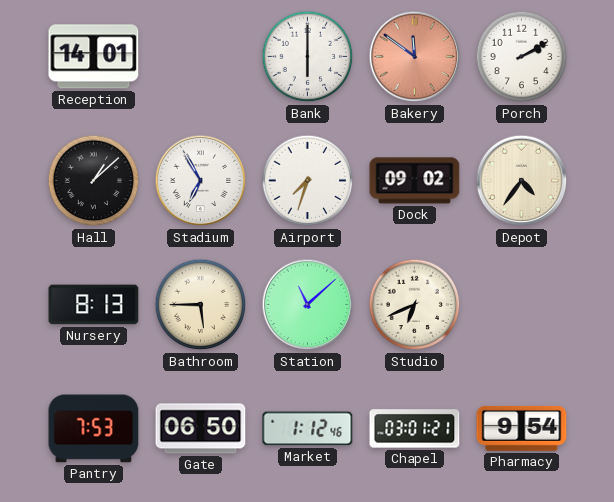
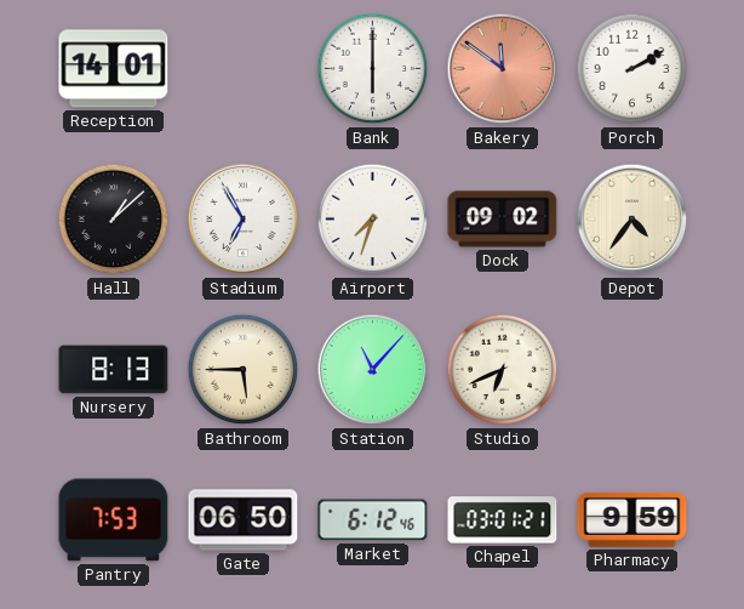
Station: 11:08 -> 11:07
Market: 1:12 -> 6:12
Pharmacy: 9:54 -> 9:59
